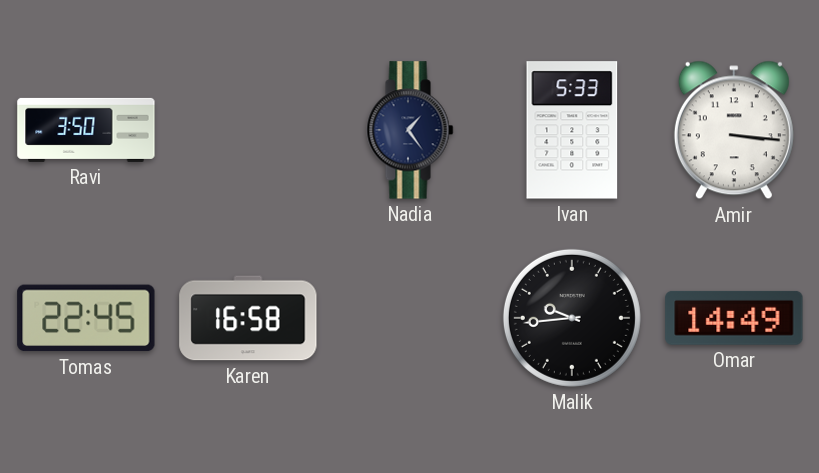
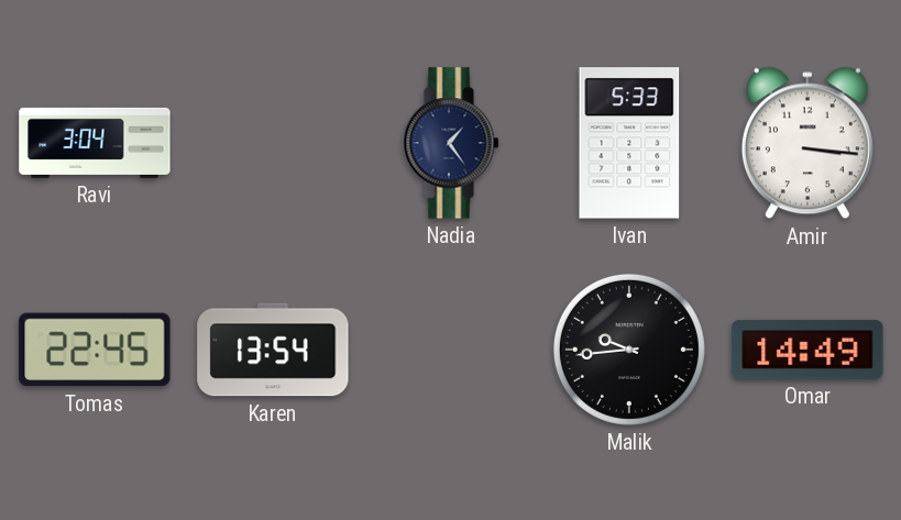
Ravi: 3:50 -> 3:04
Karen: 16:58 -> 13:54
